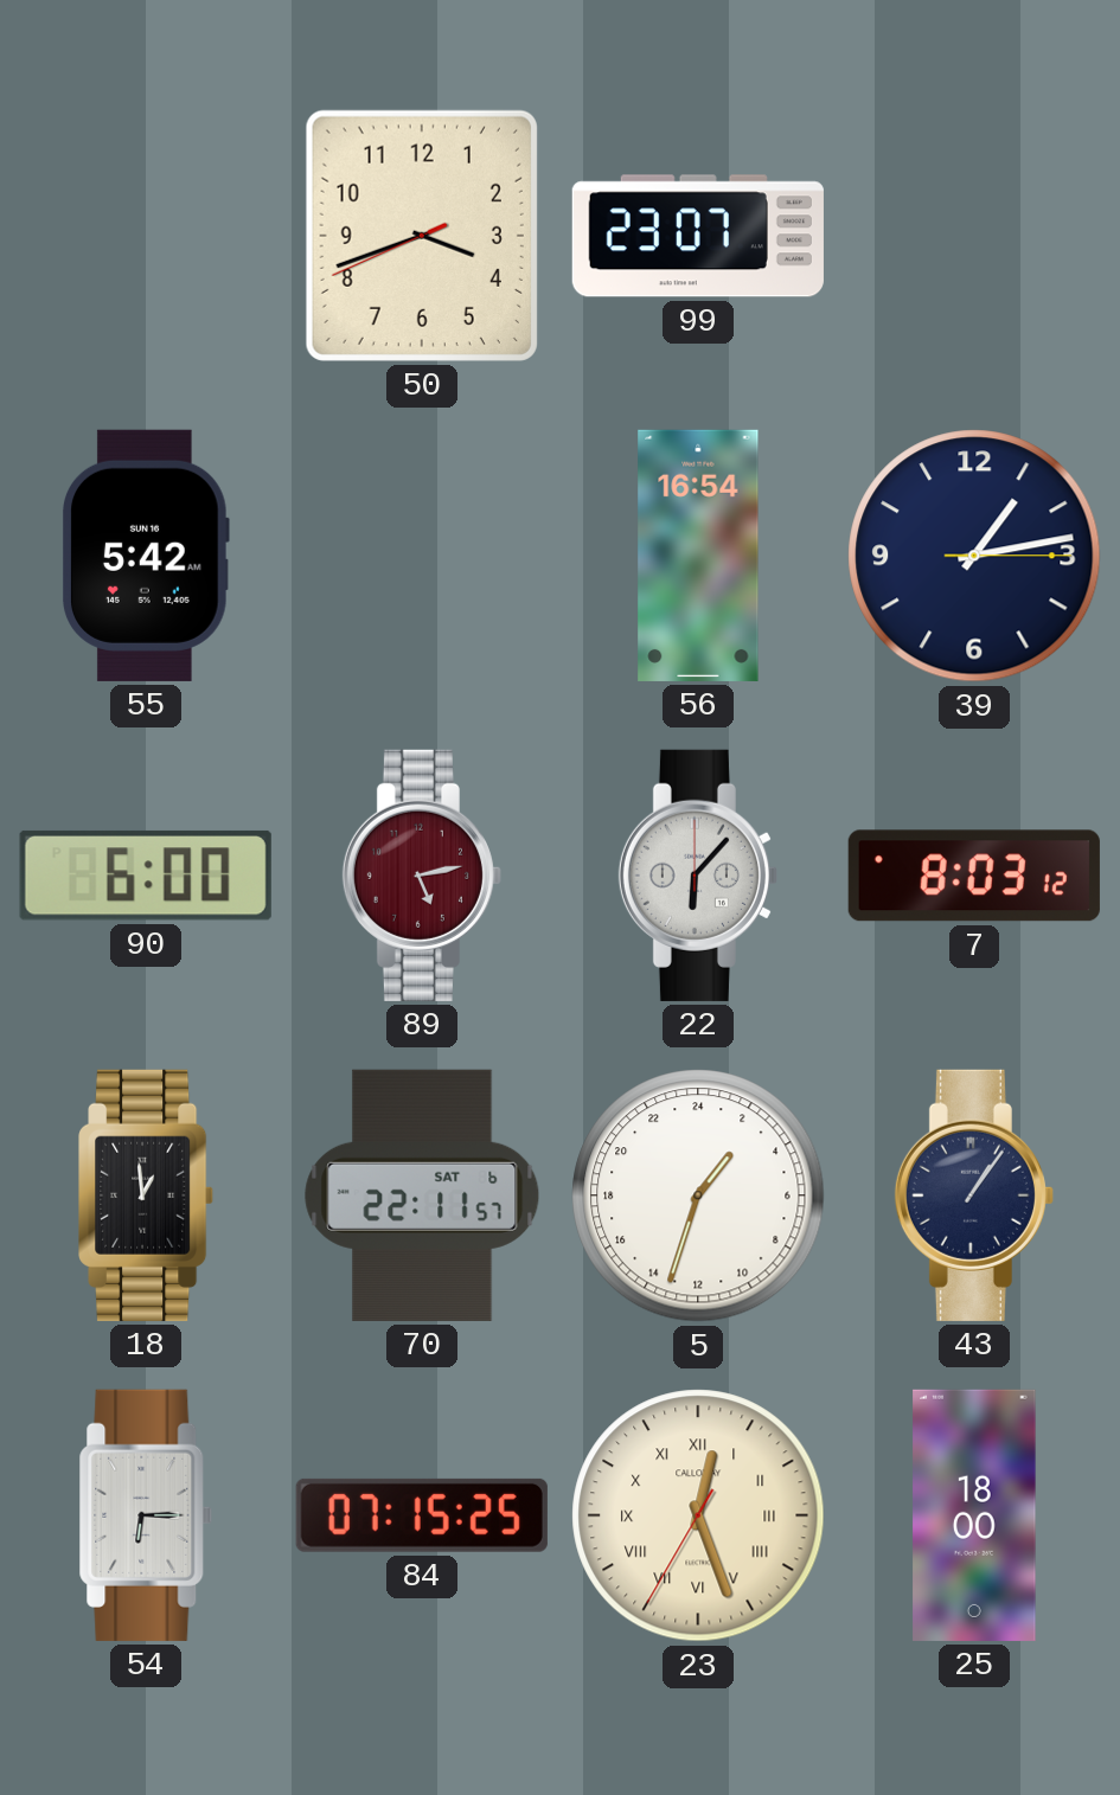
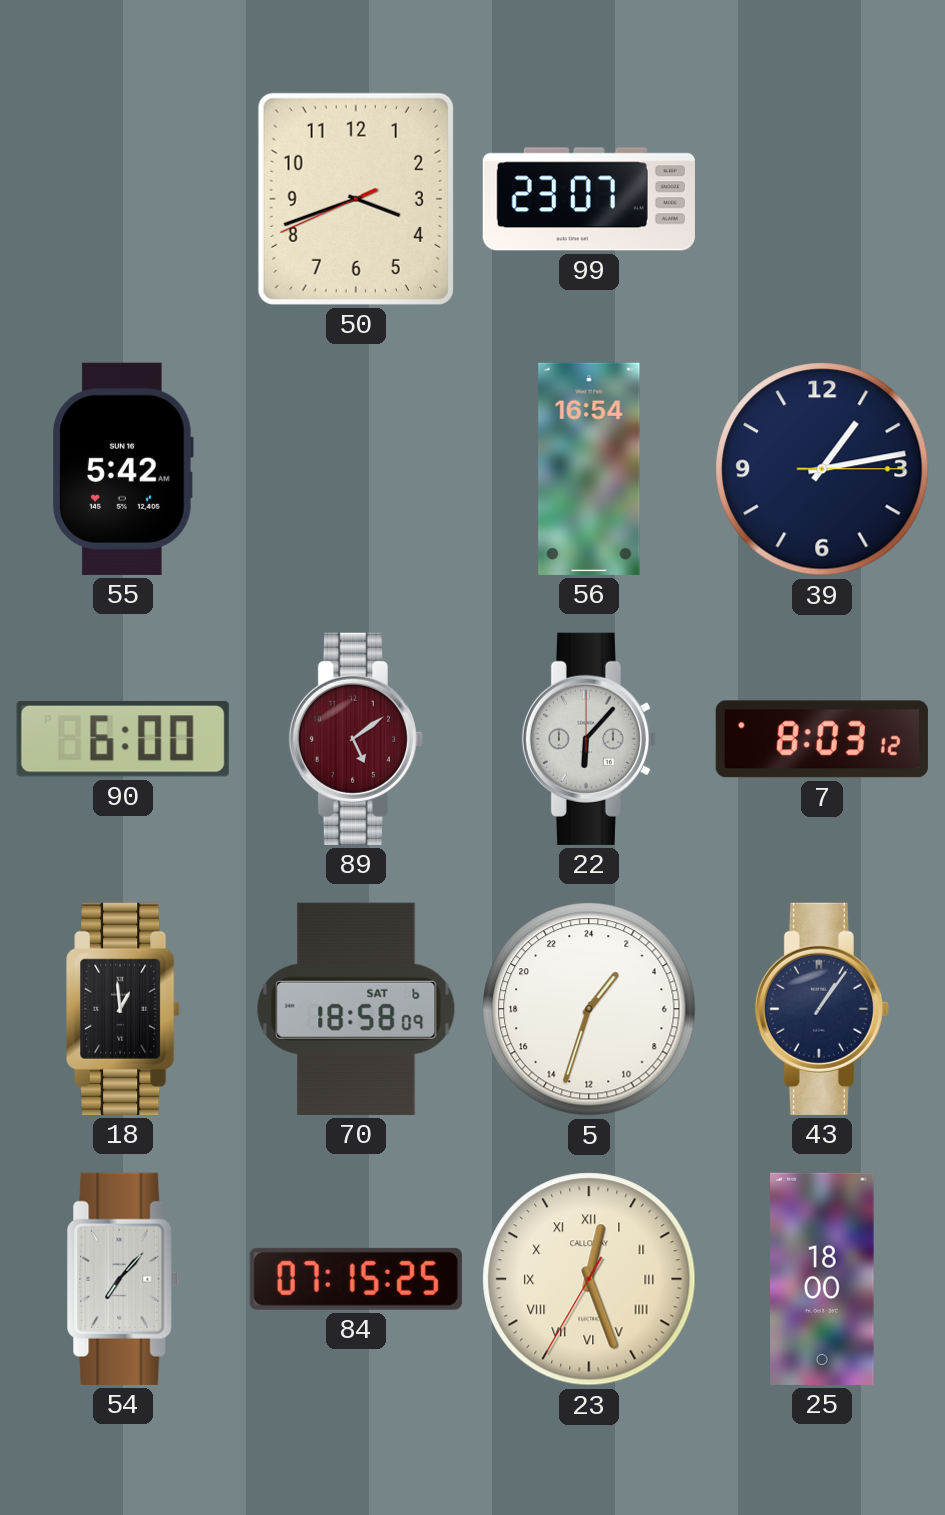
89: 5:13 -> 5:09
70: 22:11 -> 18:58
54: 6:15 -> 7:07
